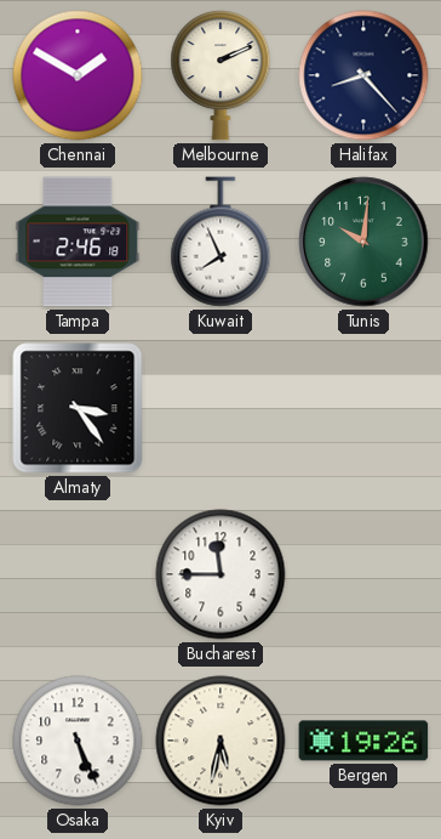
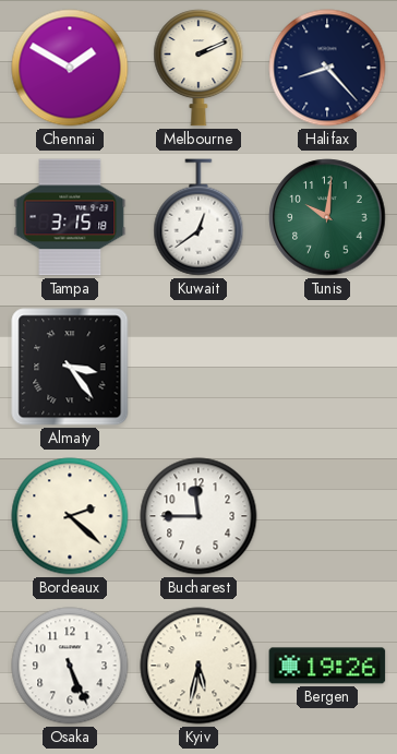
Tampa: 2:46 -> 3:15
Kuwait: 7:56 -> 12:39
Bordeaux: none -> 2:22
